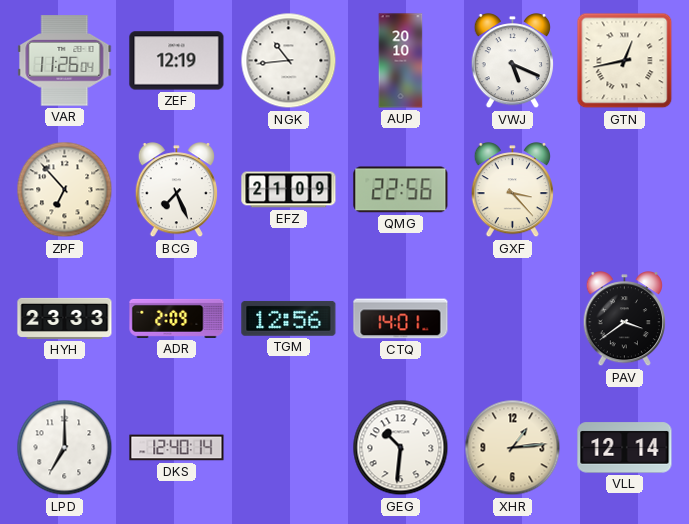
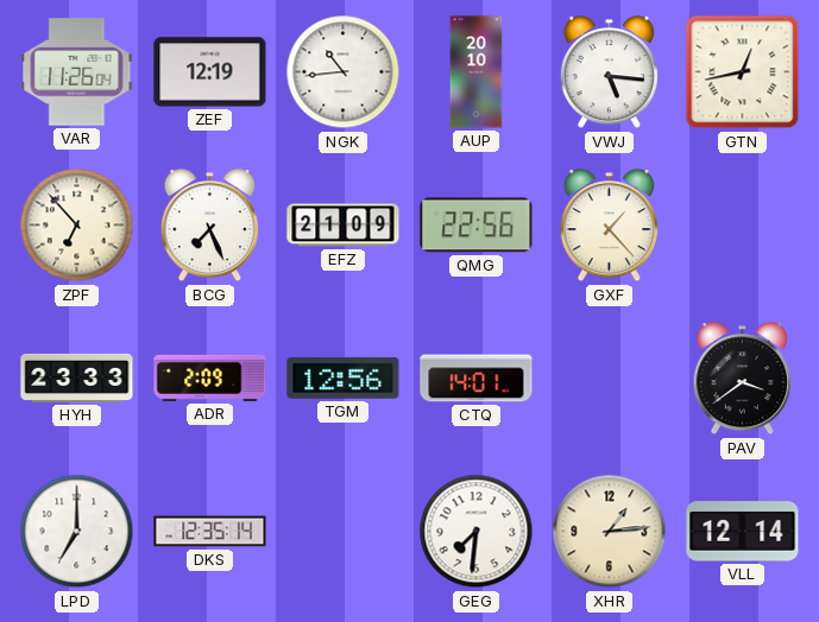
VWJ: 5:19 -> 5:16
GXF: 3:23 -> 1:23
DKS: 12:40 -> 12:35
GEG: 10:31 -> 7:31
